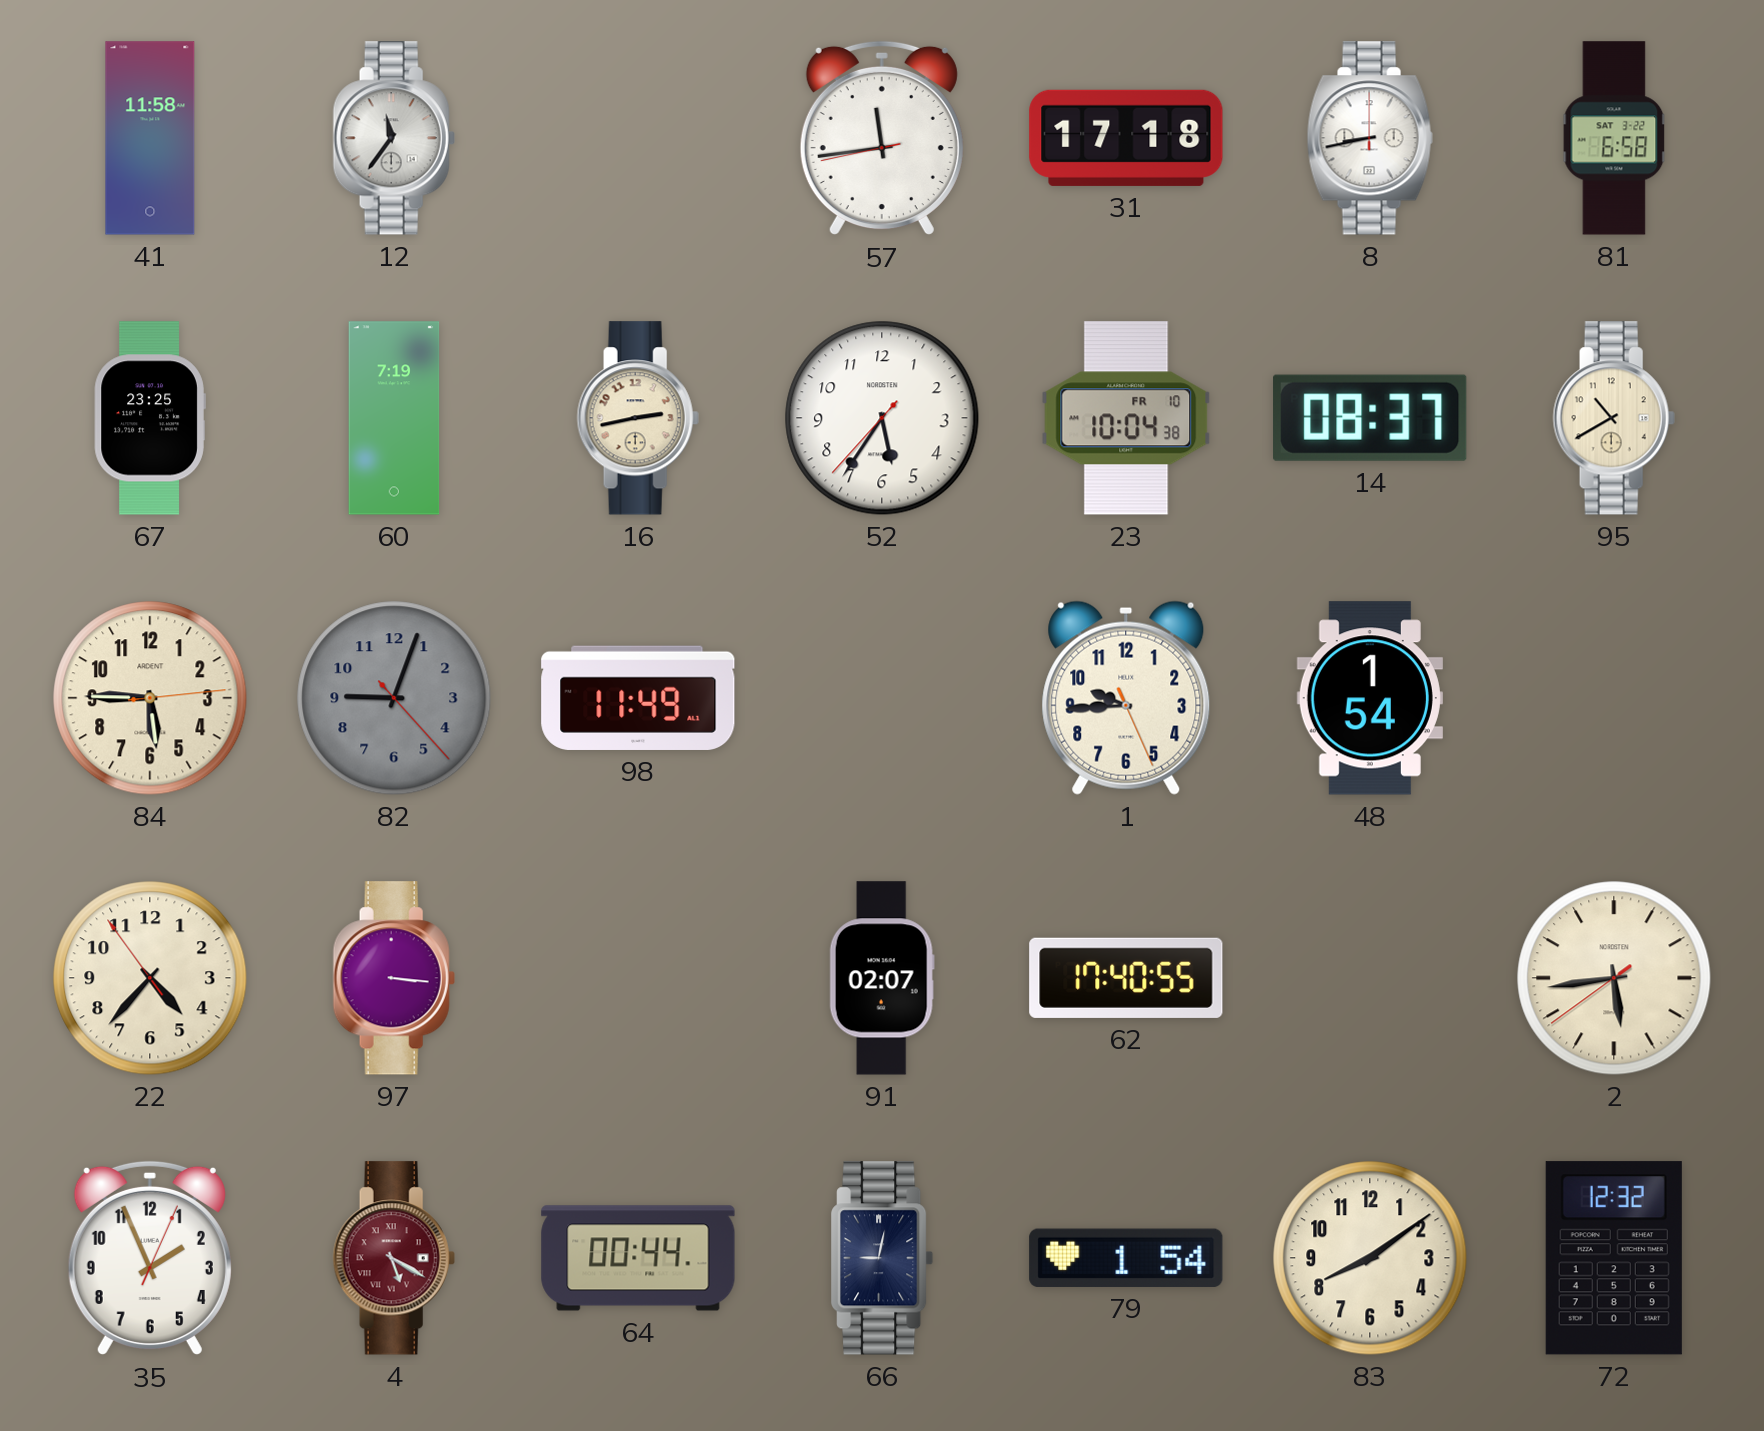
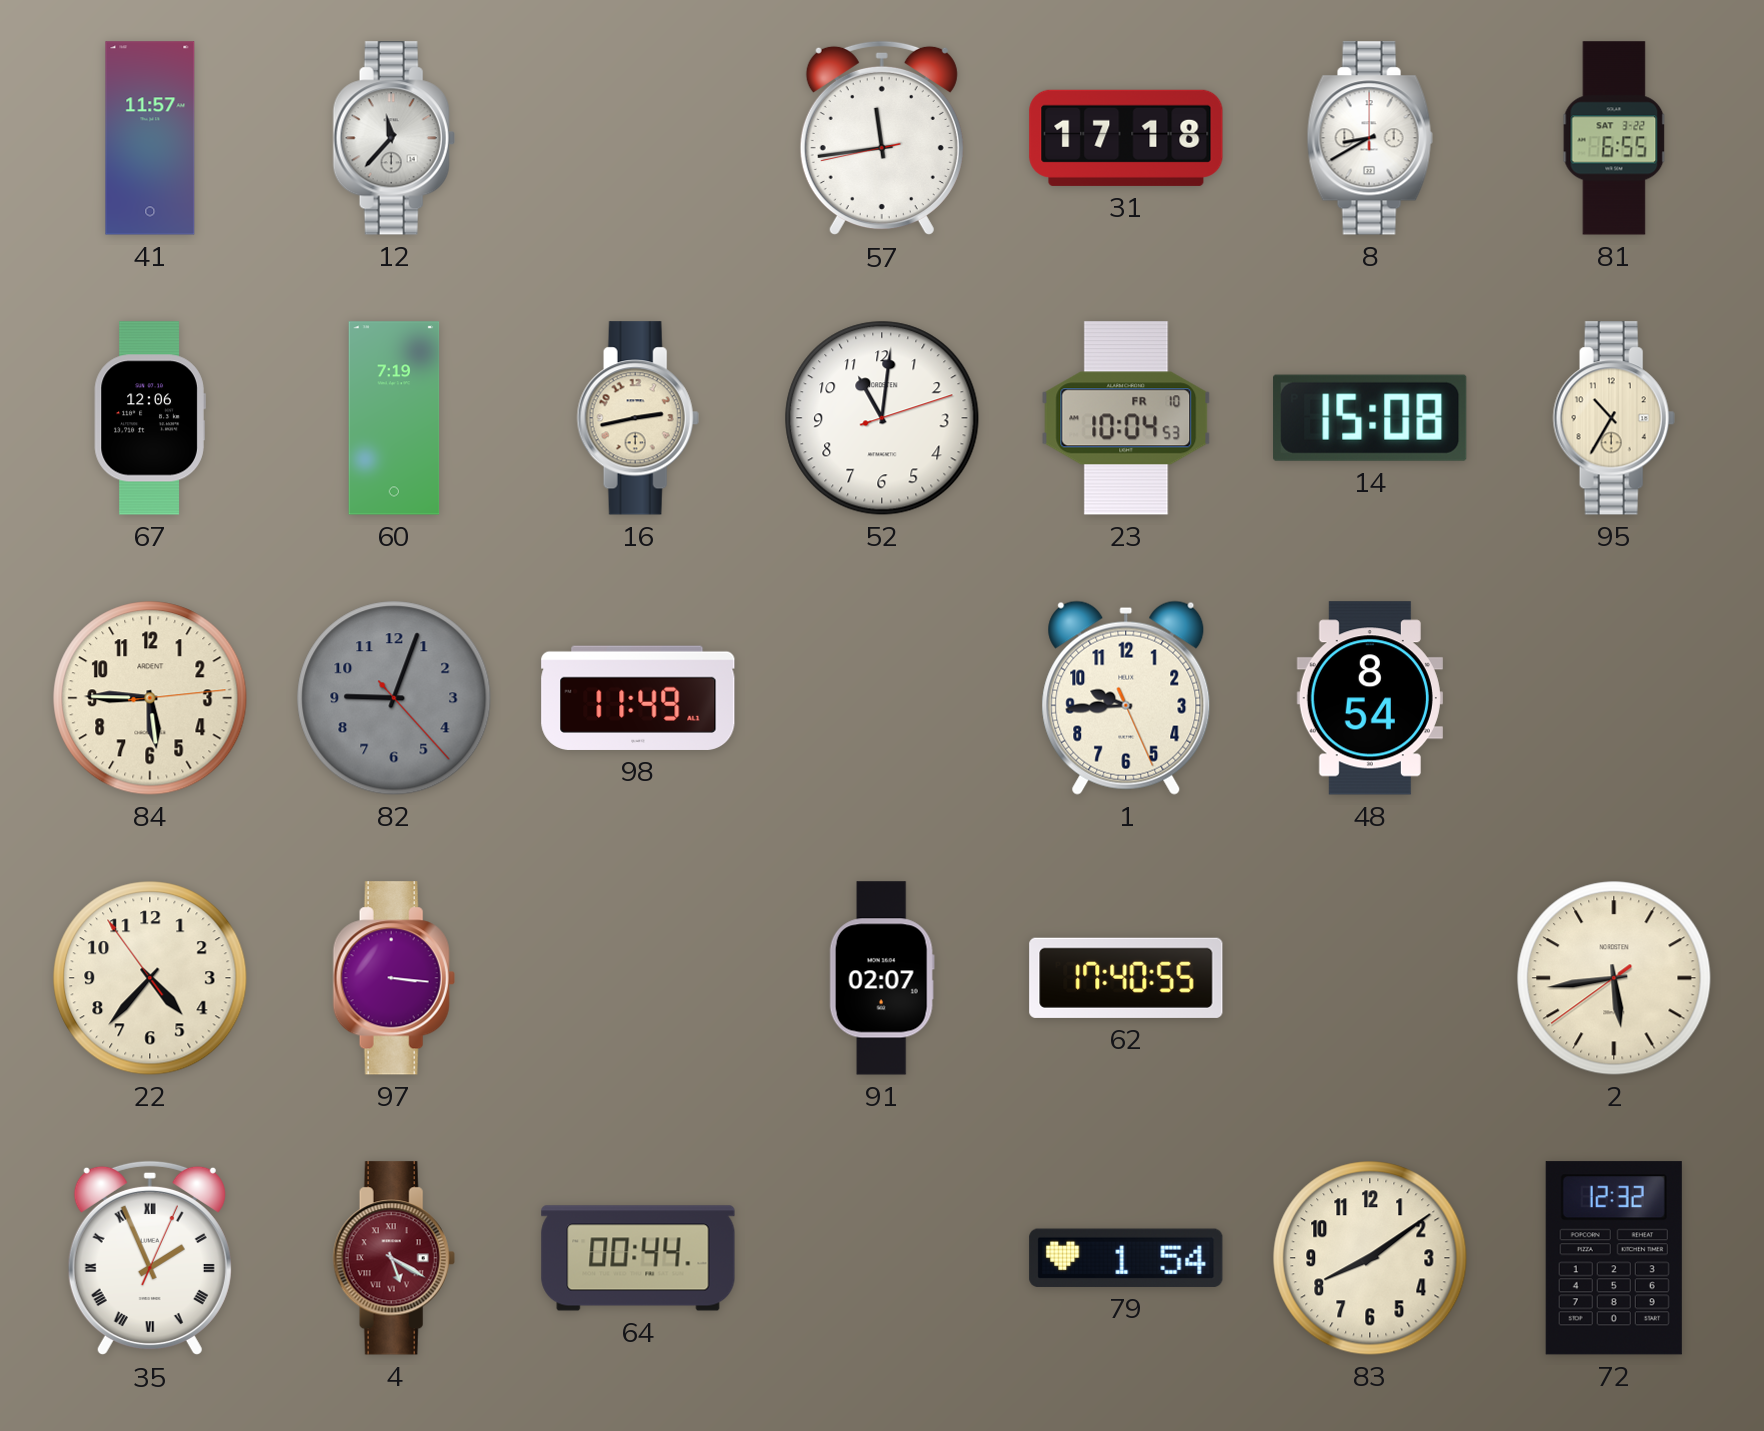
41: 11:58 -> 11:57
12: 11:36 -> 11:37
8: 8:43 -> 8:40
81: 6:58 -> 6:55
67: 23:25 -> 12:06
52: 5:35 -> 11:01
23: 10:04:38 -> 10:04:53
14: 08:37 -> 15:08
95: 10:40 -> 10:35
48: 1:54 -> 8:54
35 numerals: Arabic -> Roman
66: 9:02 -> none
